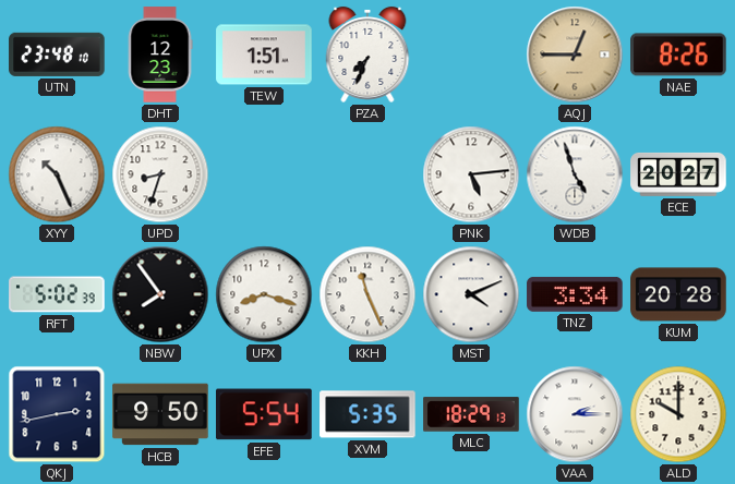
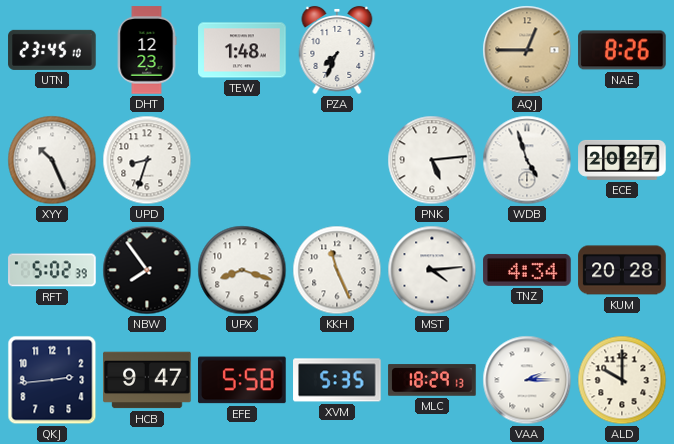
UTN: 23:48 -> 23:45
TEW: 1:51 -> 1:48
MST: 4:11 -> 4:14
TNZ: 3:34 -> 4:34
QKJ: 2:43 -> 2:44
HCB: 9:50 -> 9:47
EFE: 5:54 -> 5:58
